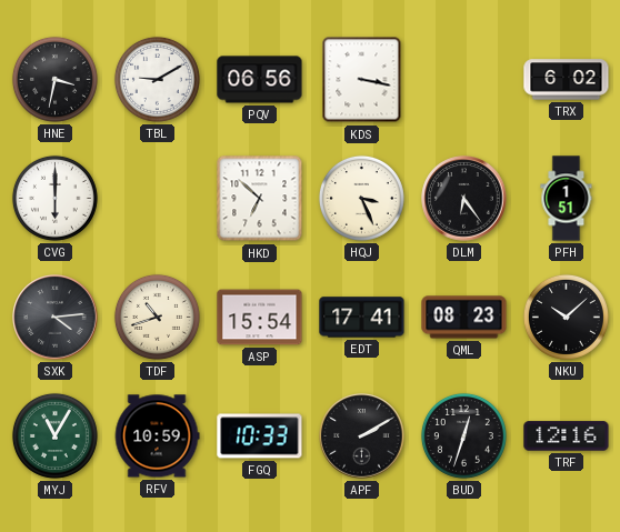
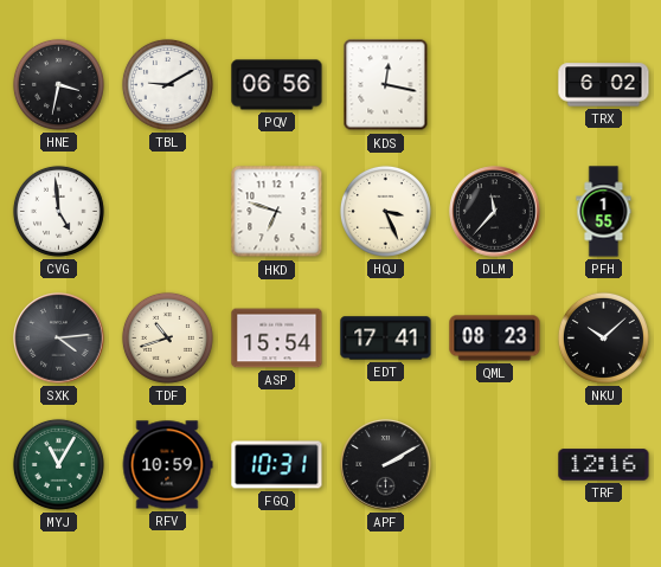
KDS: 3:17 -> 12:17
CVG: 6:00 -> 4:59
HKD: 6:52 -> 6:48
DLM: 6:24 -> 11:37
PFH: 1:51 -> 1:55
FGQ: 10:33 -> 10:31
BUD: 12:33 -> none
